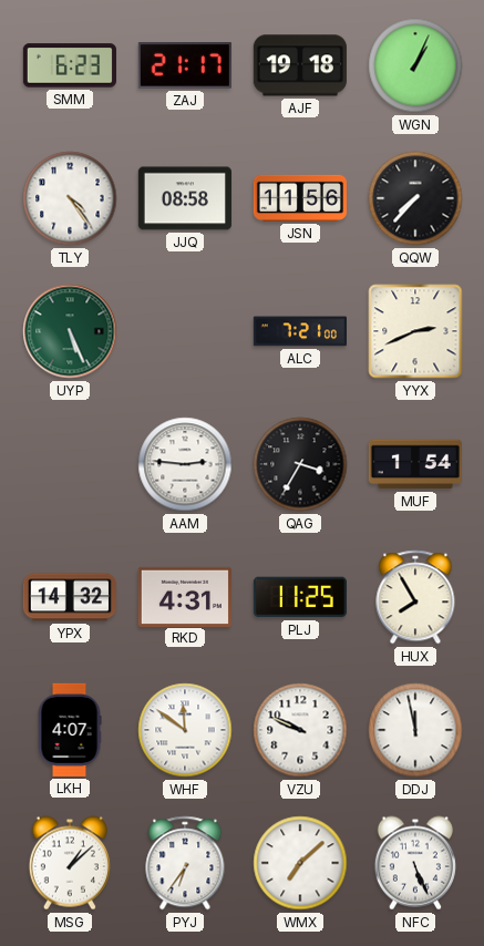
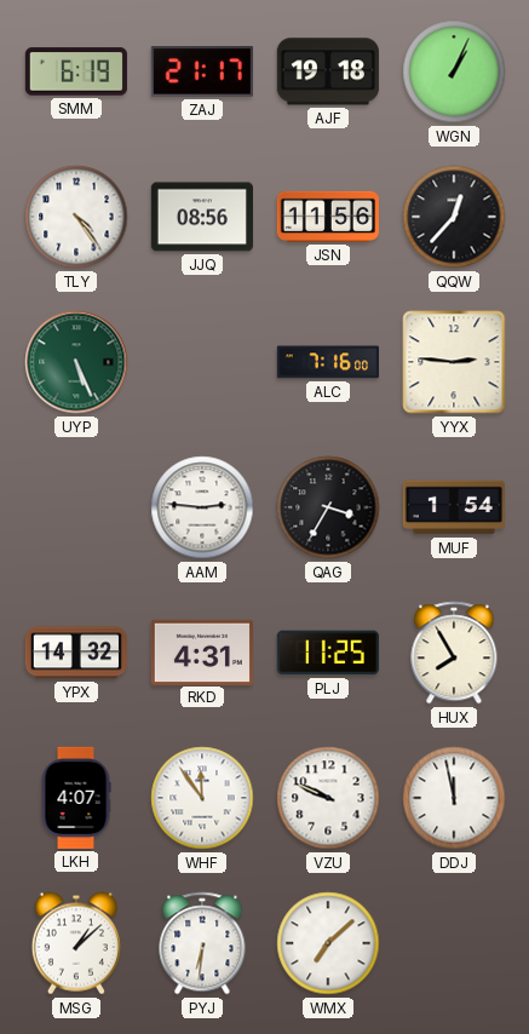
SMM: 6:23 -> 6:19
JJQ: 08:58 -> 08:56
QQW: 7:37 -> 12:37
ALC: 7:21 -> 7:16
YYX: 2:41 -> 2:46
WHF: 11:51 -> 11:54
PYJ: 6:36 -> 6:31
NFC: 5:26 -> none
